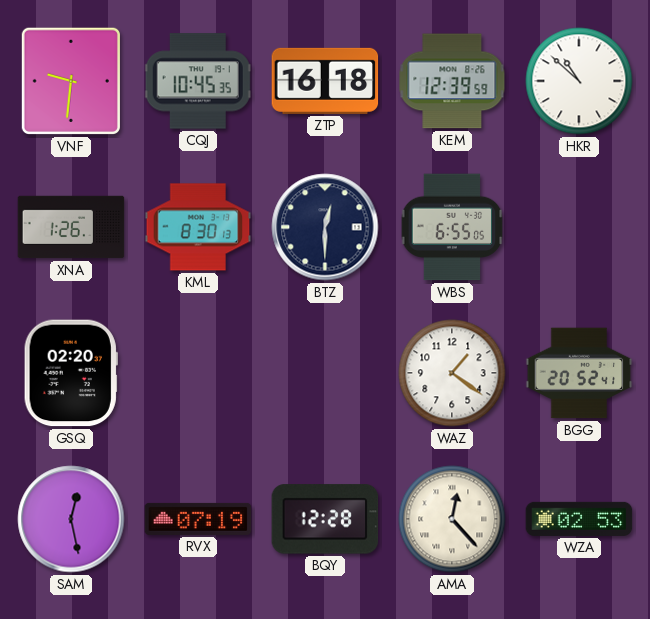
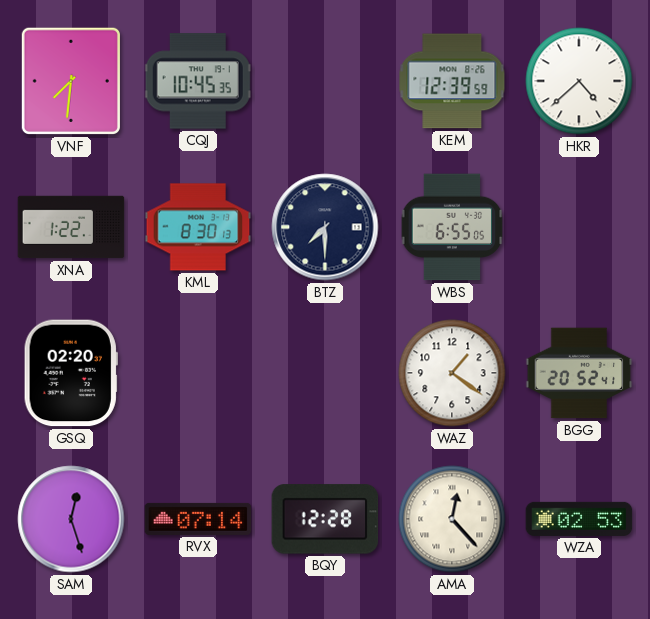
VNF: 9:31 -> 7:31
ZTP: 16:18 -> none
HKR: 10:52 -> 4:38
XNA: 1:26 -> 1:22
BTZ: 12:30 -> 7:30
SAM: 12:28 -> 12:27
RVX: 07:19 -> 07:14
